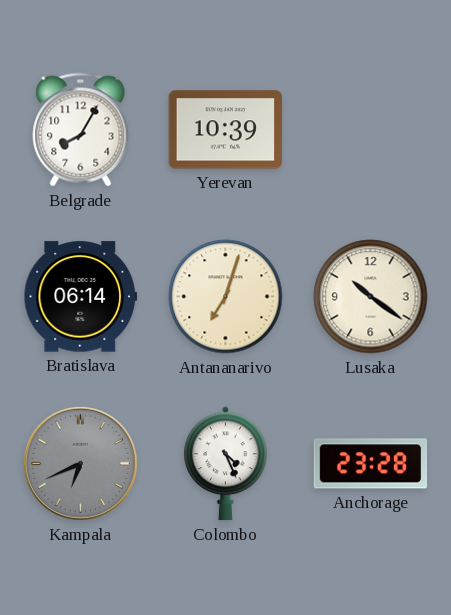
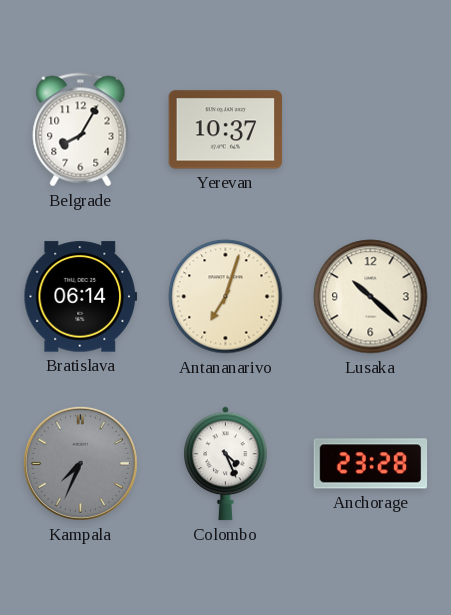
Yerevan: 10:39 -> 10:37
Lusaka: 10:21 -> 10:22
Kampala: 6:41 -> 7:34
